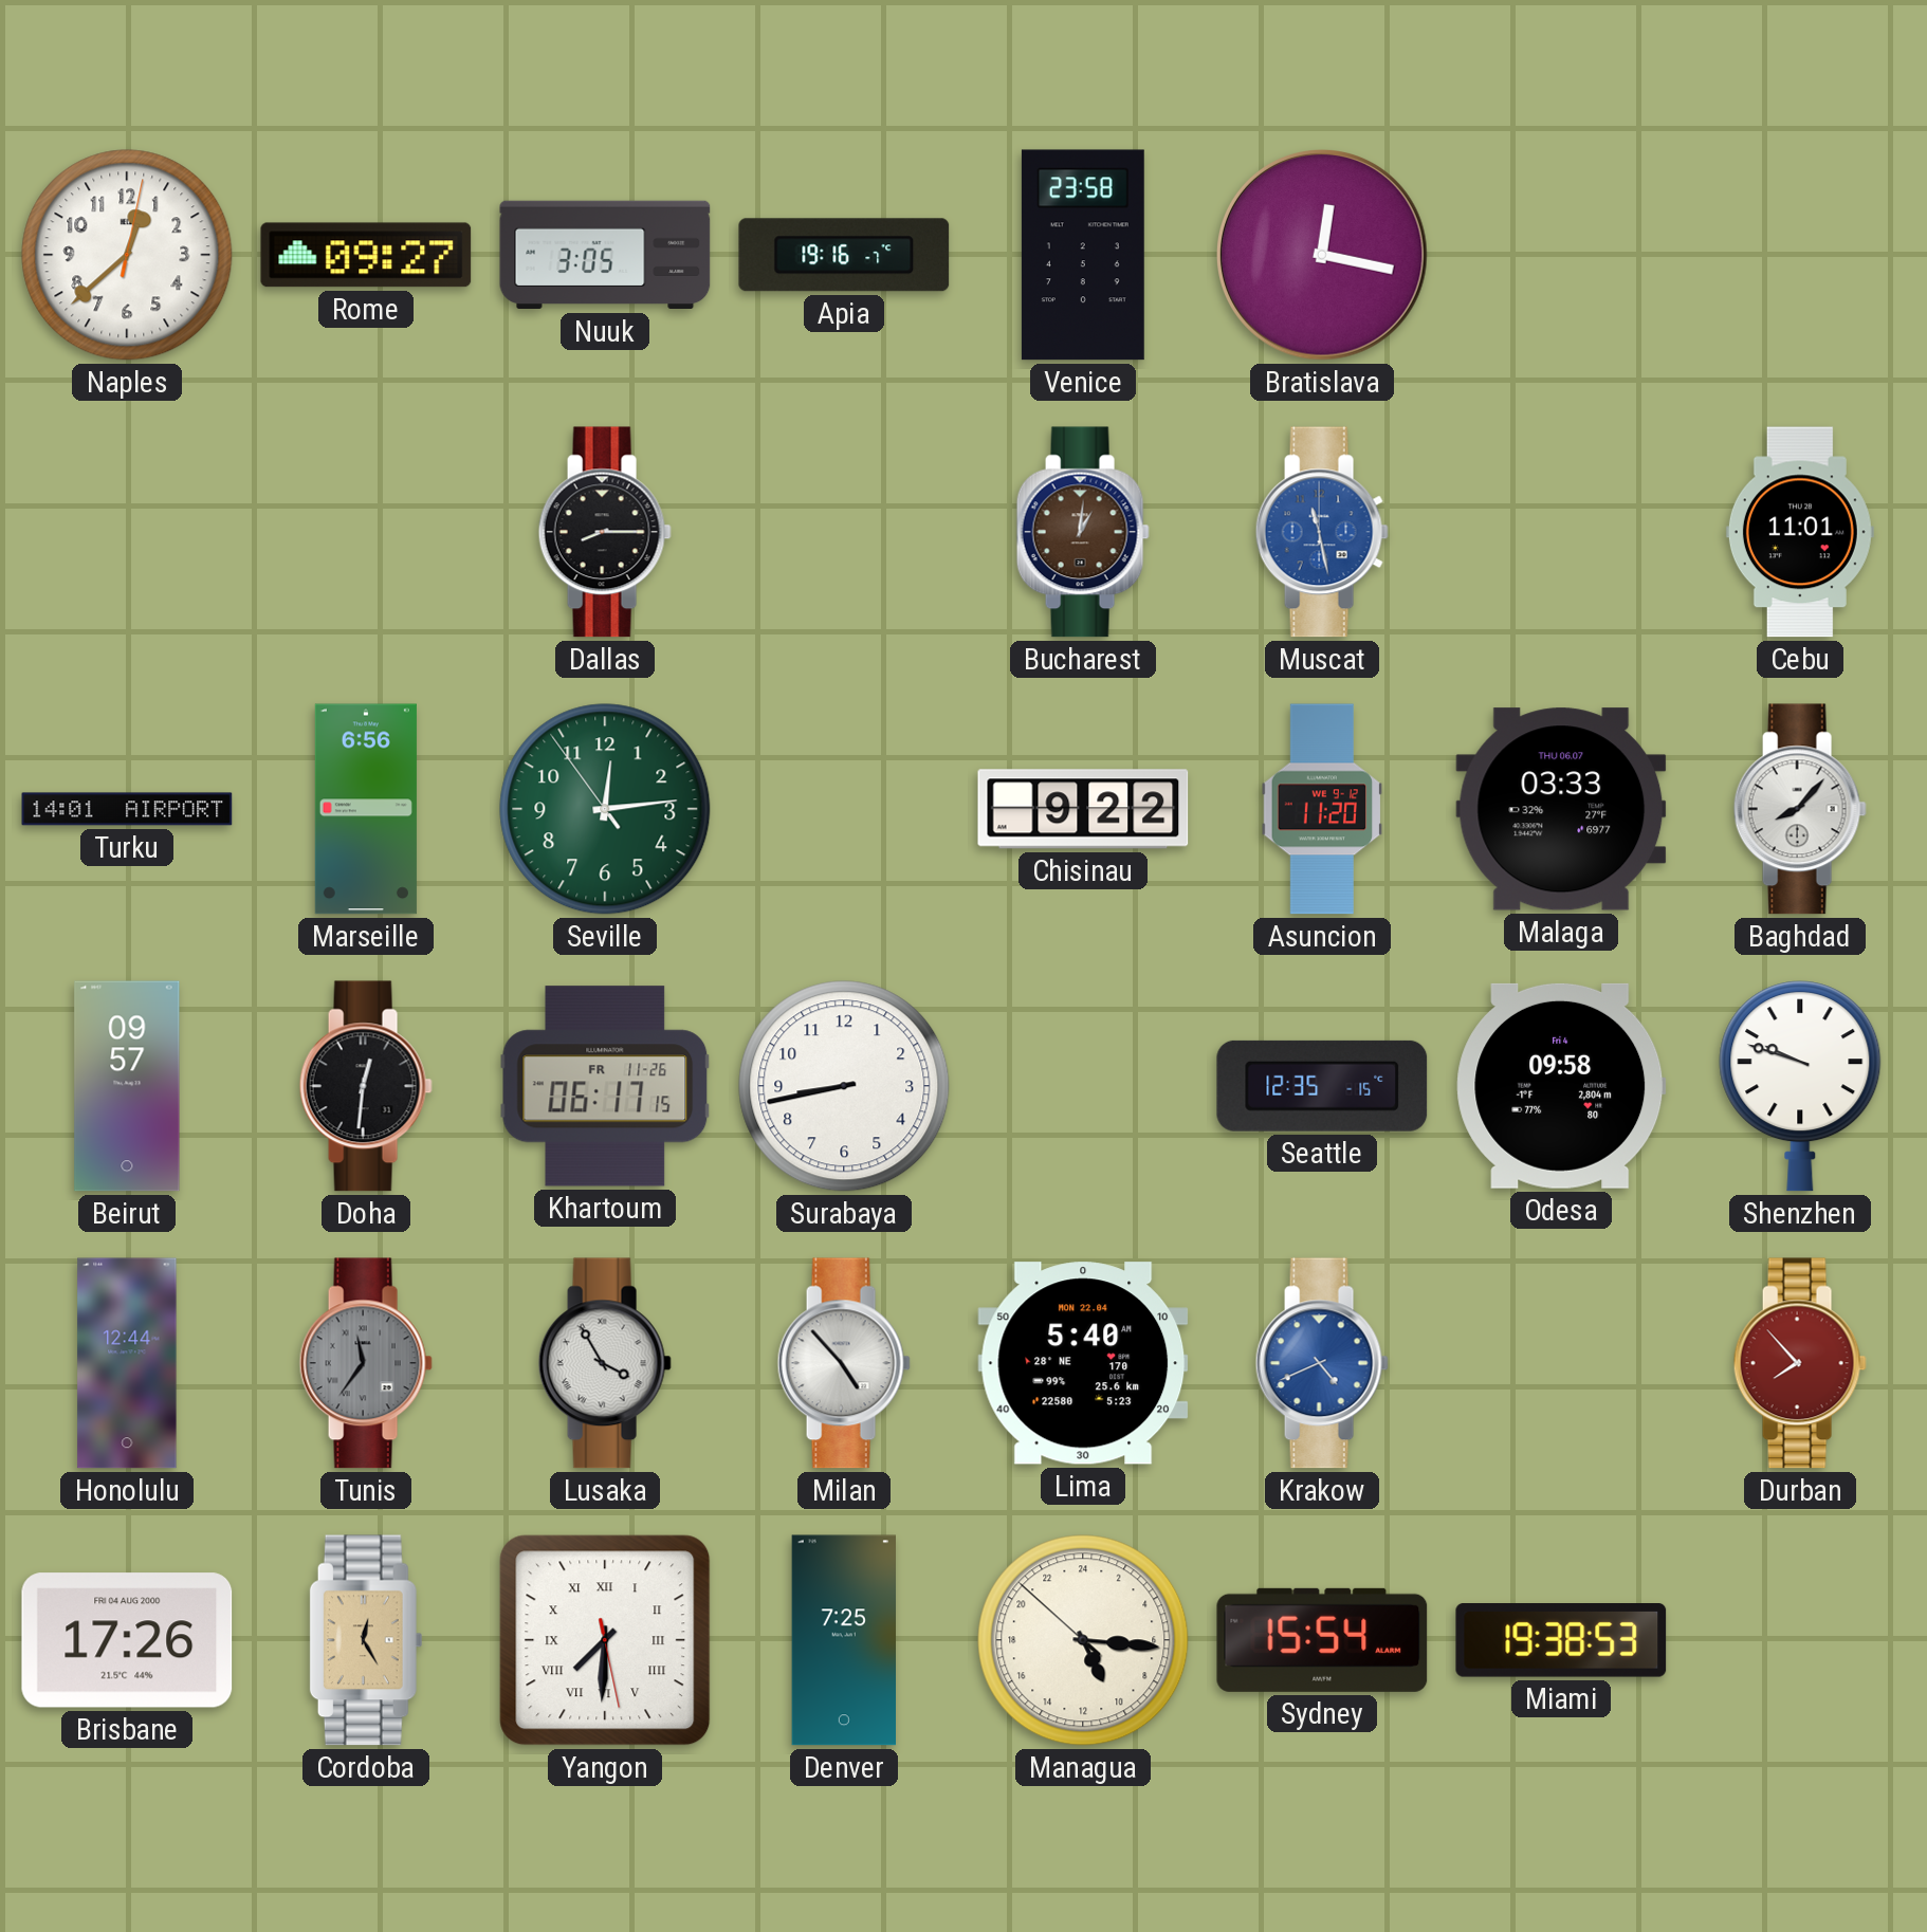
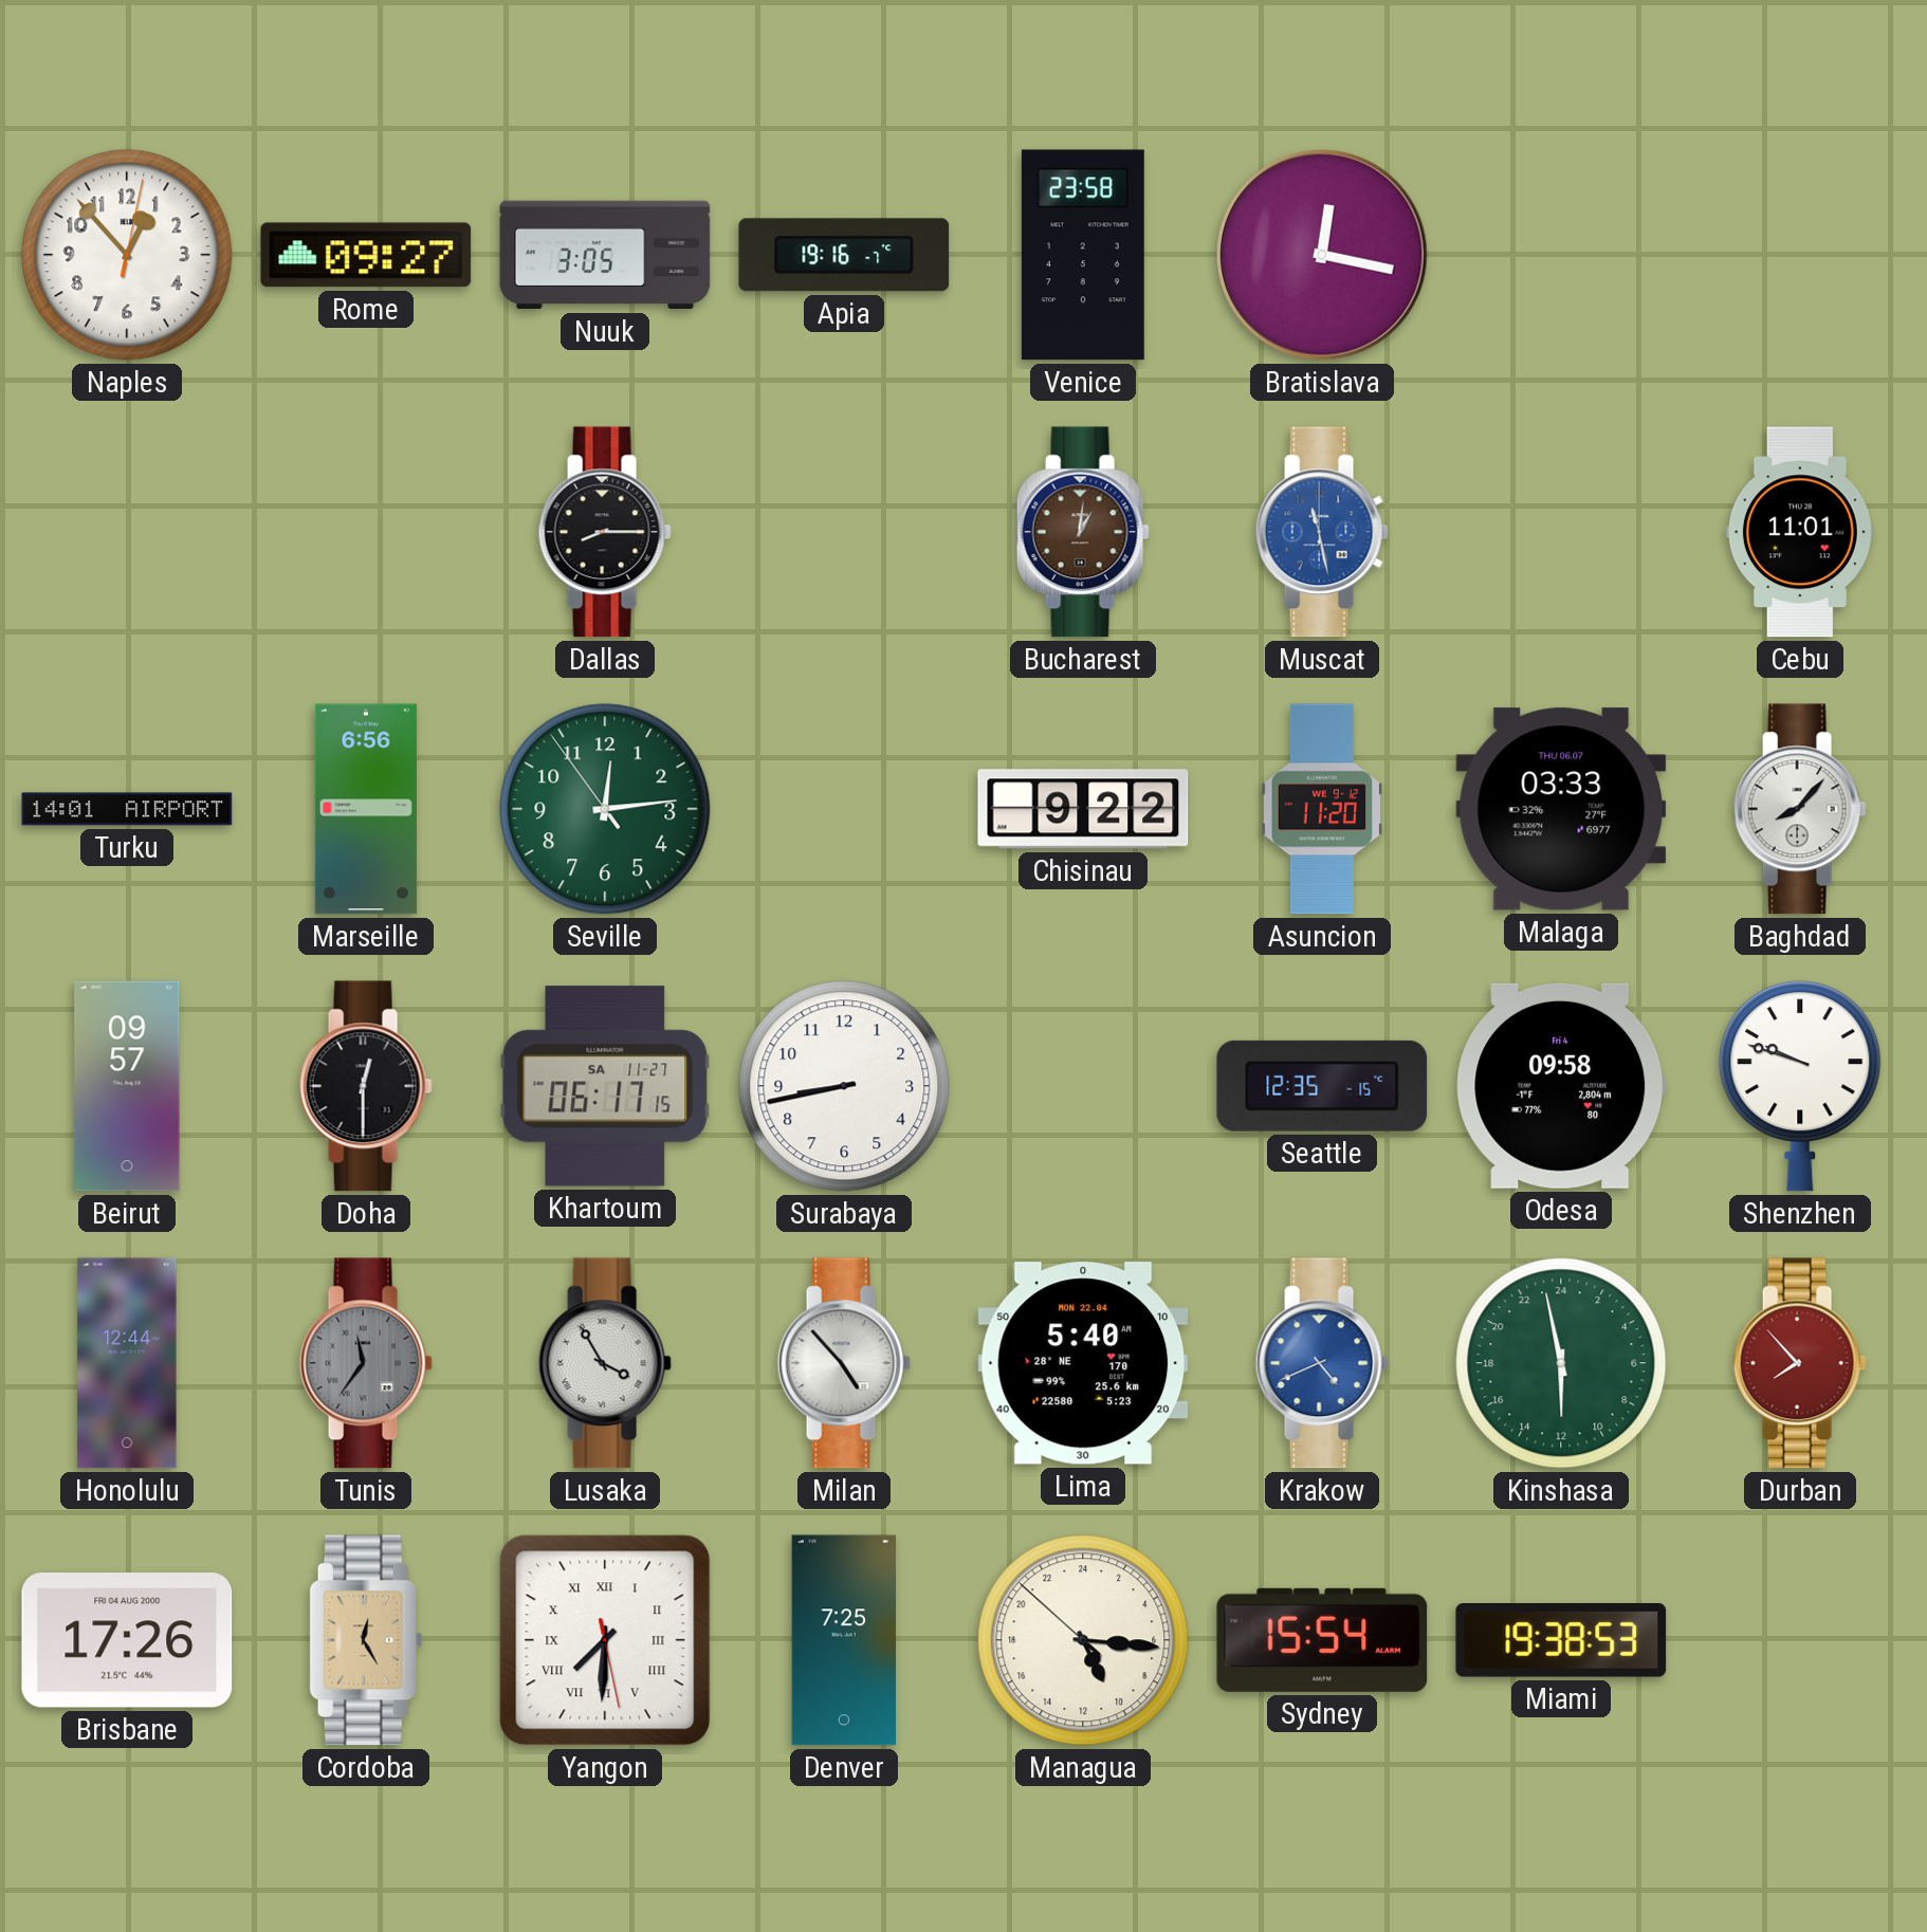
Naples: 12:38 -> 12:53
Doha: 12:31 -> 12:30
Khartoum date: FR 11-26 -> SA 11-27
Kinshasa: none -> 11:58
